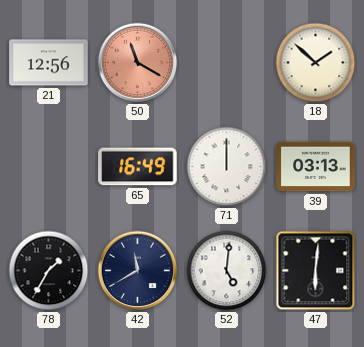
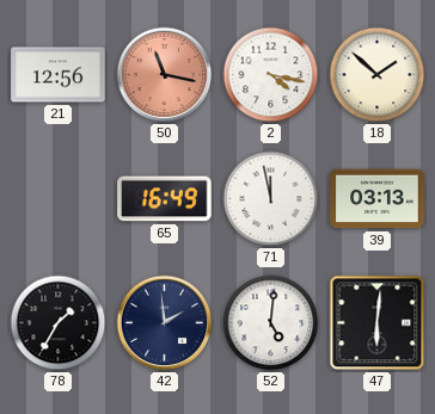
50: 11:20 -> 11:17
2: none -> 4:17
71: 12:00 -> 11:58
42: 11:40 -> 1:59
